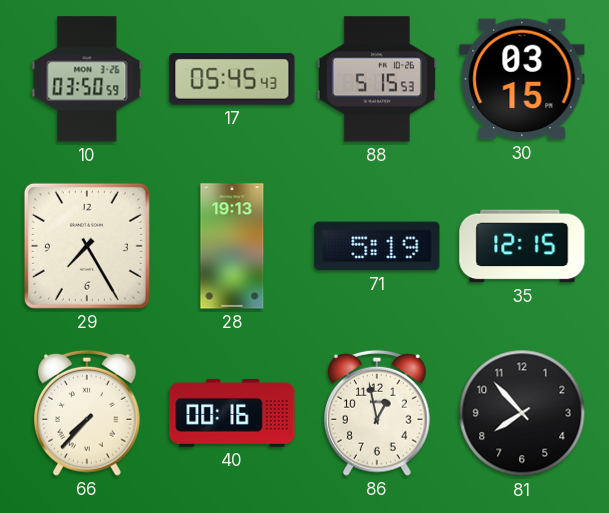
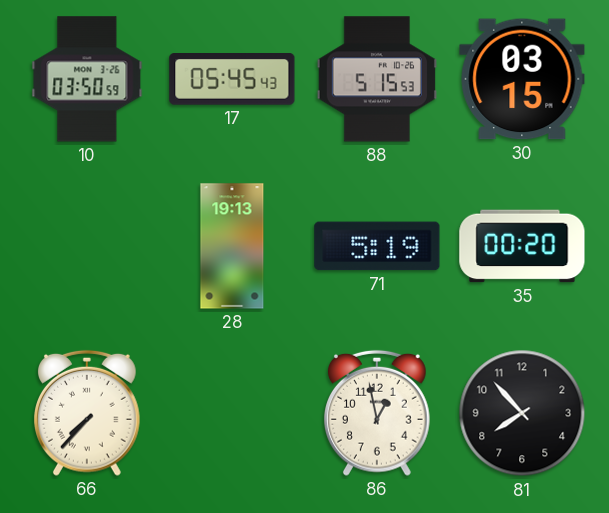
29: 7:25 -> none
35: 12:15 -> 00:20
40: 00:16 -> none
